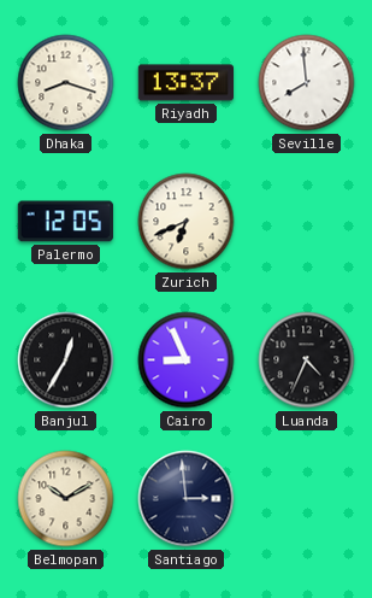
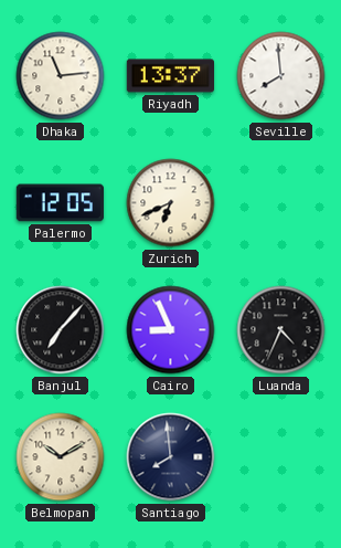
Dhaka: 8:18 -> 11:14
Banjul: 12:35 -> 7:07
Santiago: 2:59 -> 7:59
